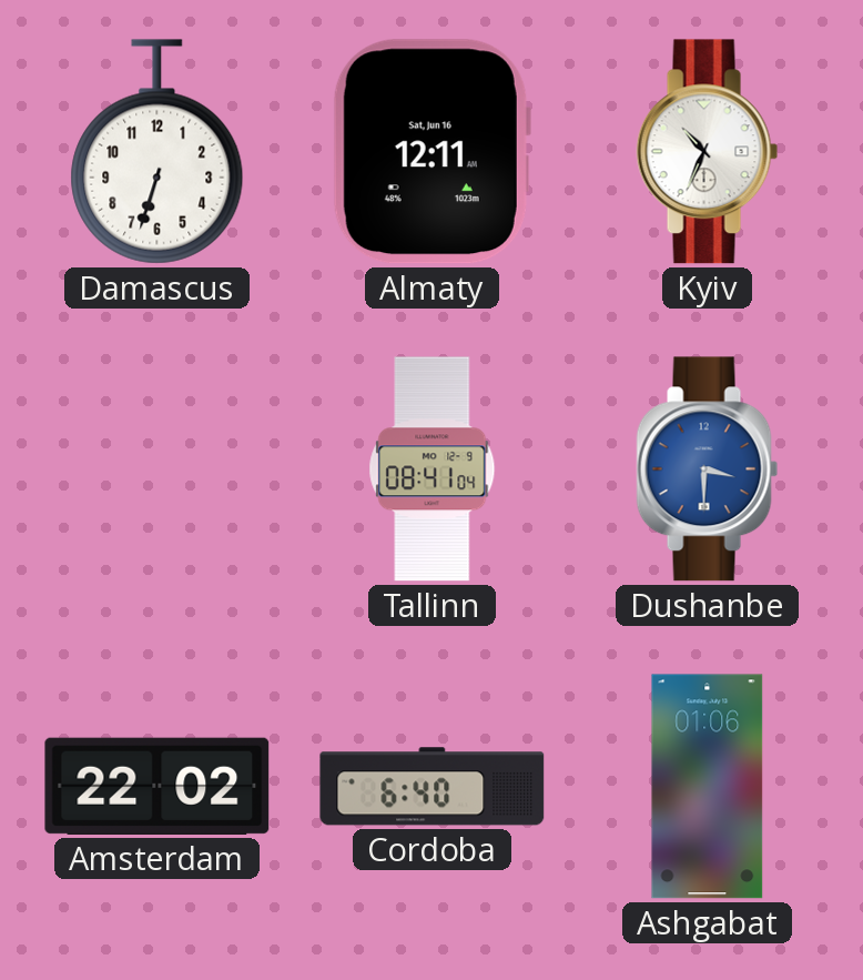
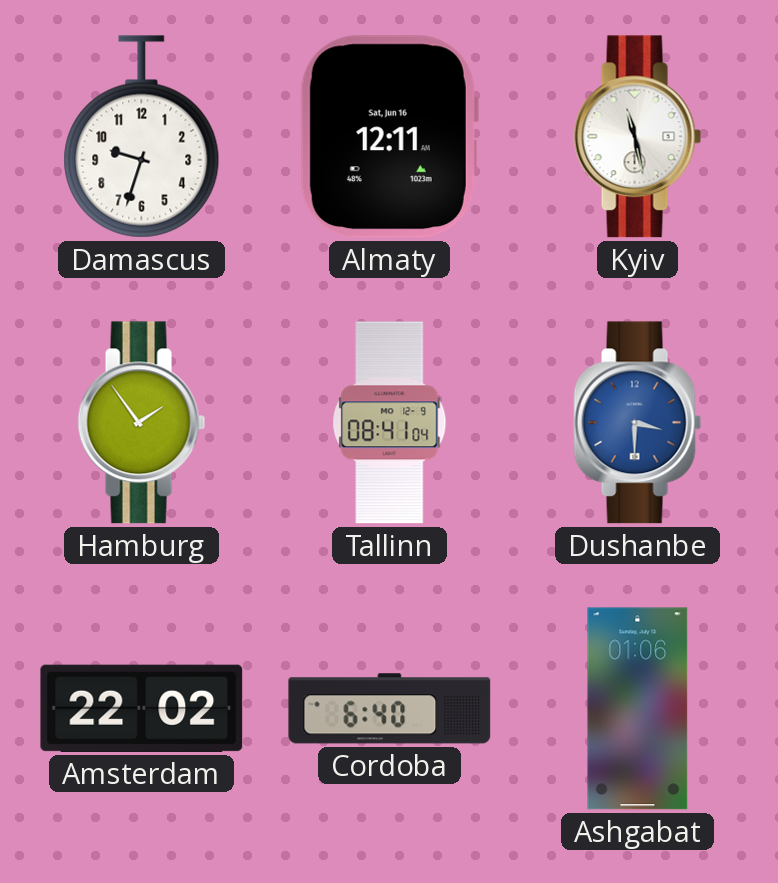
Damascus: 6:33 -> 9:33
Kyiv: 10:34 -> 11:28
Hamburg: none -> 1:54
